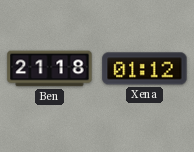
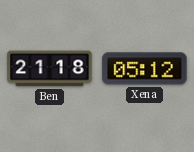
Xena: 01:12 -> 05:12
